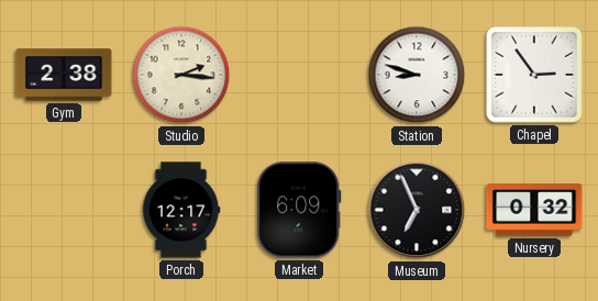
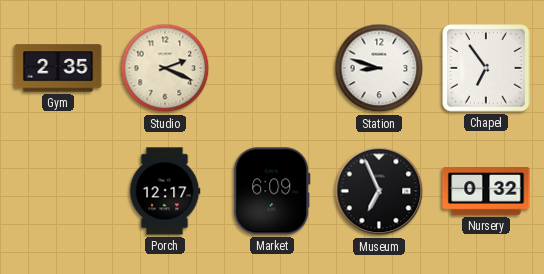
Gym: 2:38 -> 2:35
Studio: 2:16 -> 2:19
Chapel: 2:54 -> 6:54
